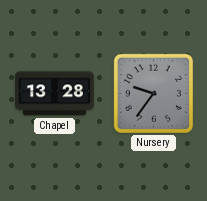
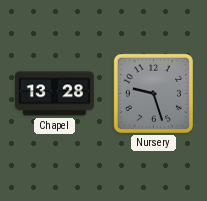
Nursery: 9:36 -> 9:27
